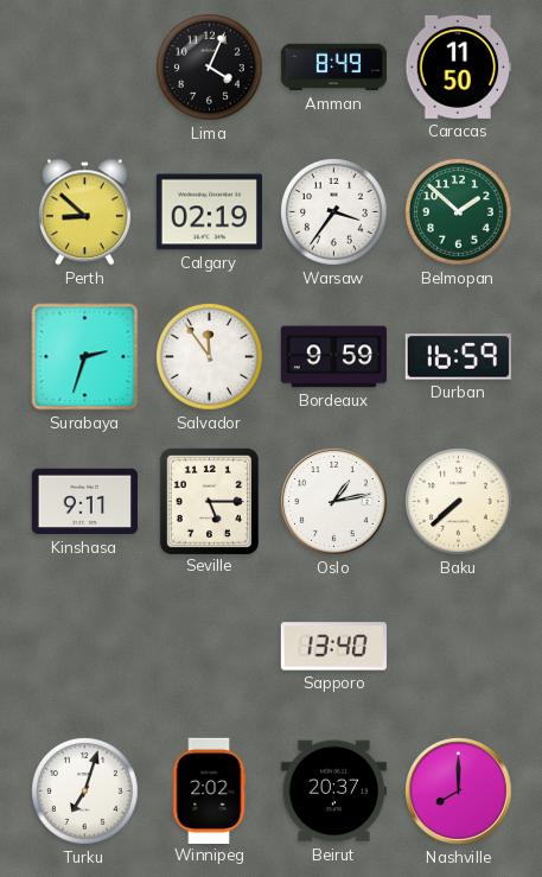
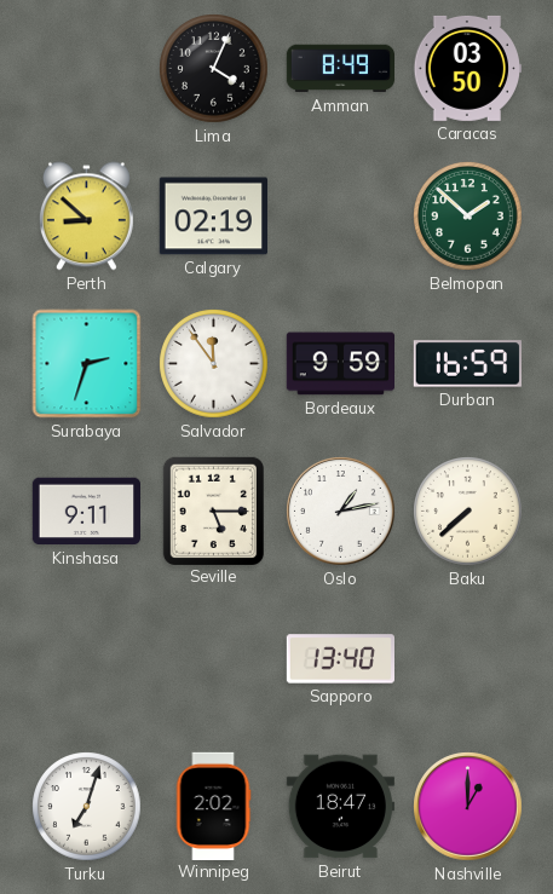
Caracas: 11:50 -> 03:50
Warsaw: 3:36 -> none
Beirut: 20:37 -> 18:47
Nashville: 8:00 -> 1:00
